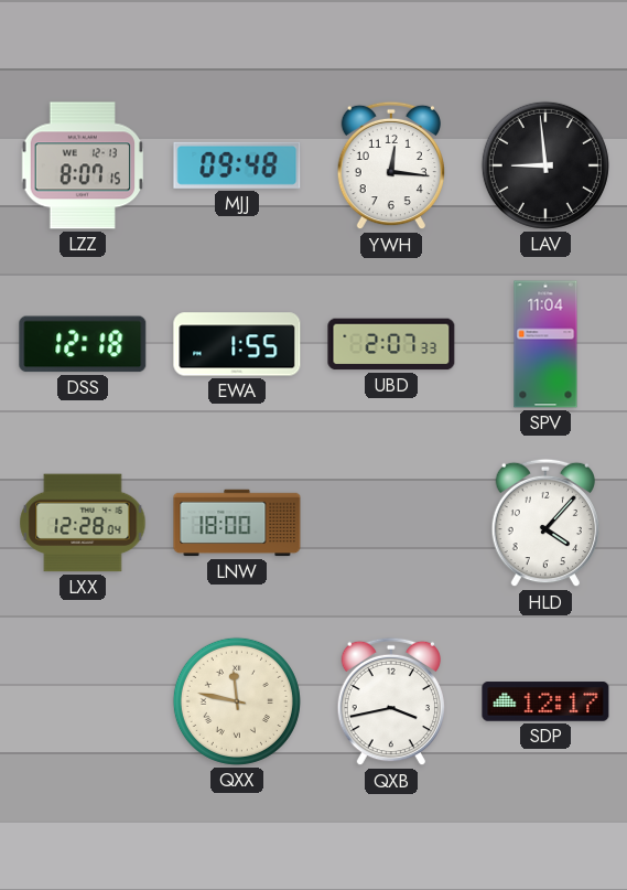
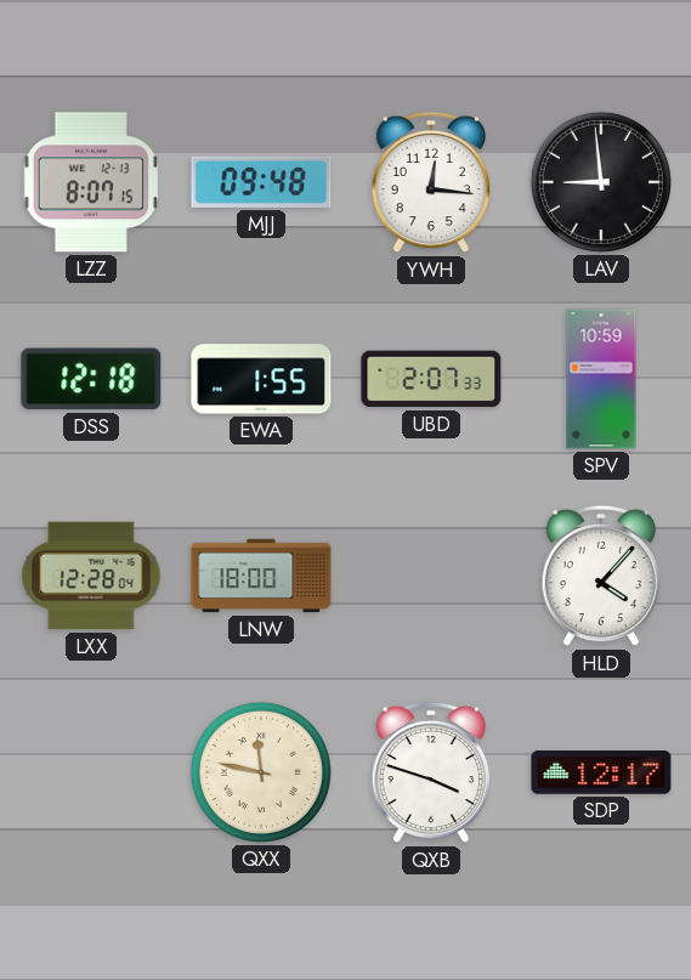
SPV: 11:04 -> 10:59
QXB: 3:43 -> 3:48
